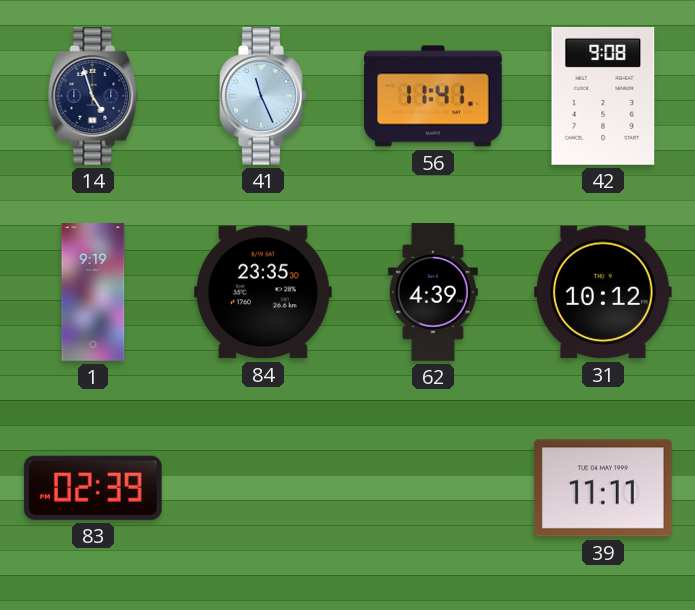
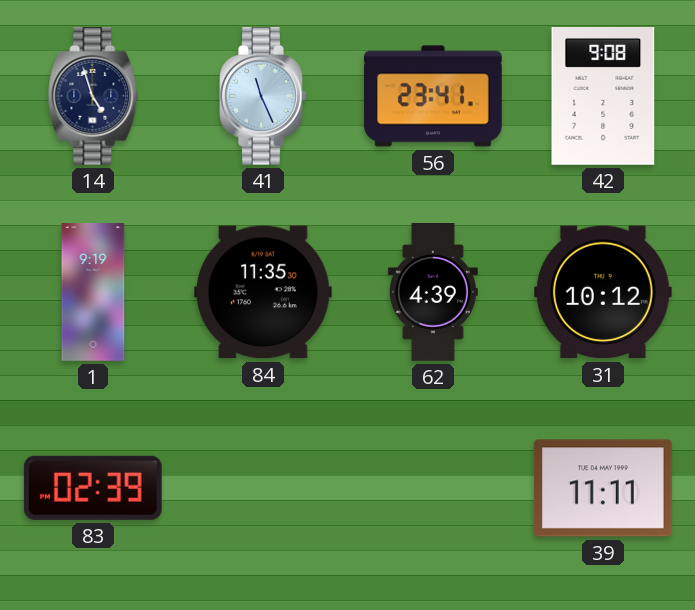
56: 11:41 -> 23:41
84: 23:35 -> 11:35
